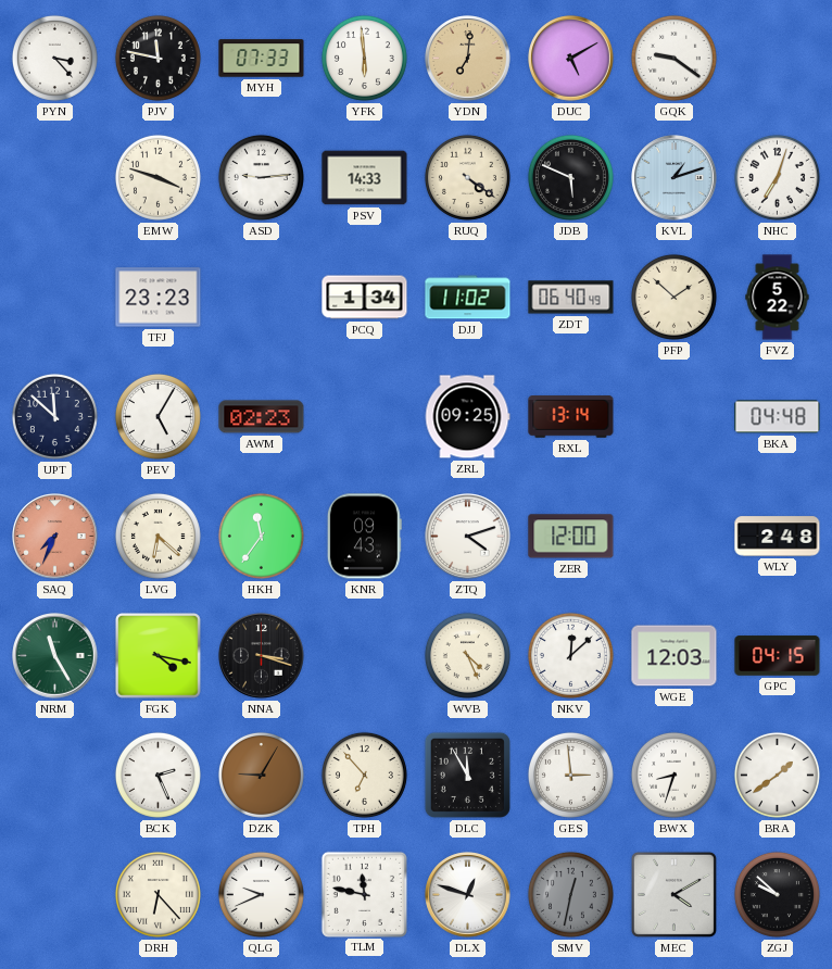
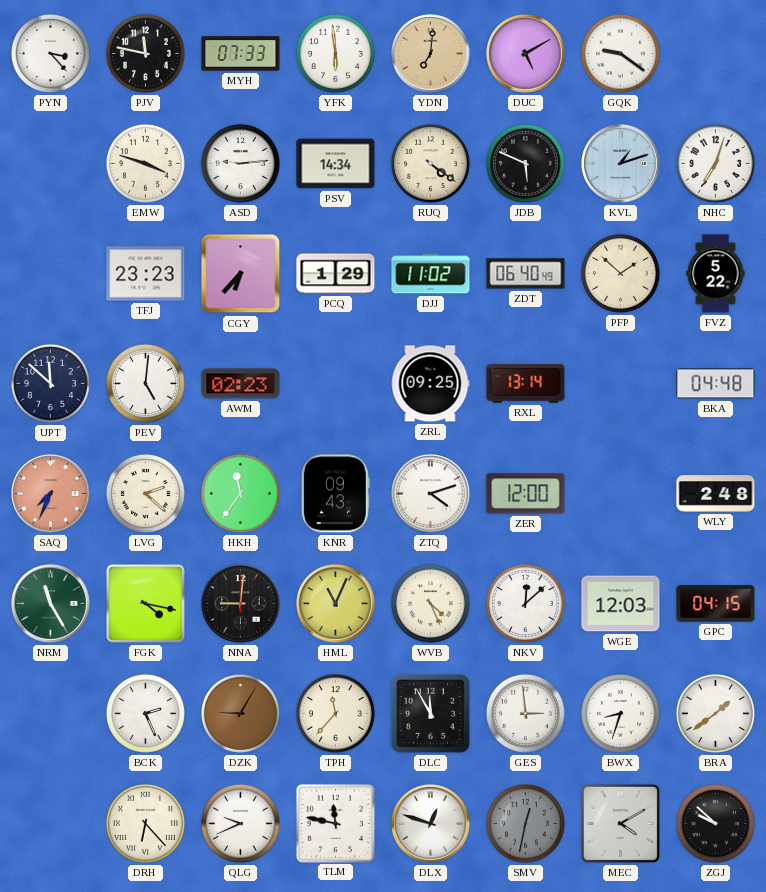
PSV: 14:33 -> 14:34
CGY: none -> 6:37
PCQ: 1:34 -> 1:29
PEV: 5:05 -> 5:01
LVG: 6:22 -> 2:22
NNA: 3:18 -> 9:01
HML: none -> 11:04
TPH: 6:53 -> 11:37
